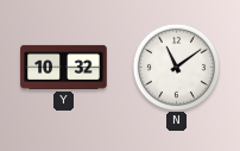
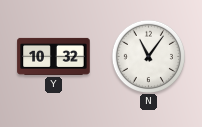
N: 11:09 -> 11:06
